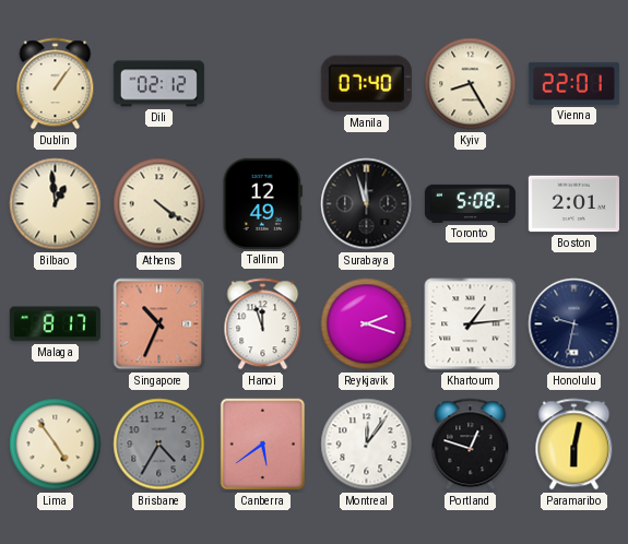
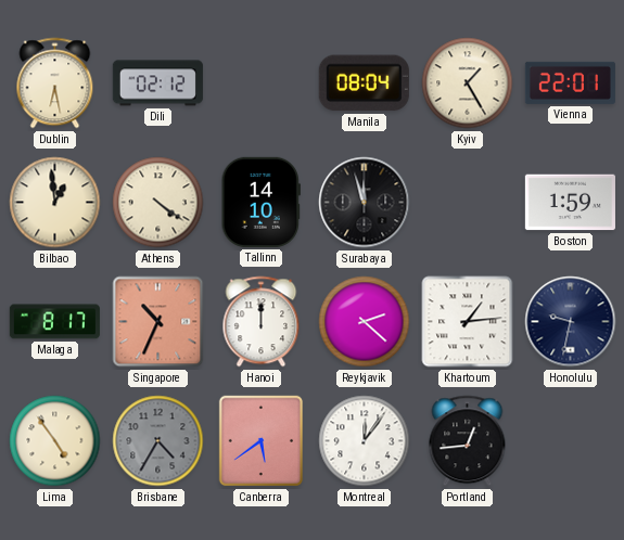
Dublin: 1:06 -> 6:28
Manila: 07:40 -> 08:04
Kyiv: 8:25 -> 1:25
Tallinn: 12:49 -> 14:10
Toronto: 5:08 -> none
Boston: 2:01 -> 1:59
Hanoi: 11:57 -> 12:00
Reykjavik: 2:18 -> 2:22
Portland: 12:48 -> 12:44
Paramaribo: 6:02 -> none
